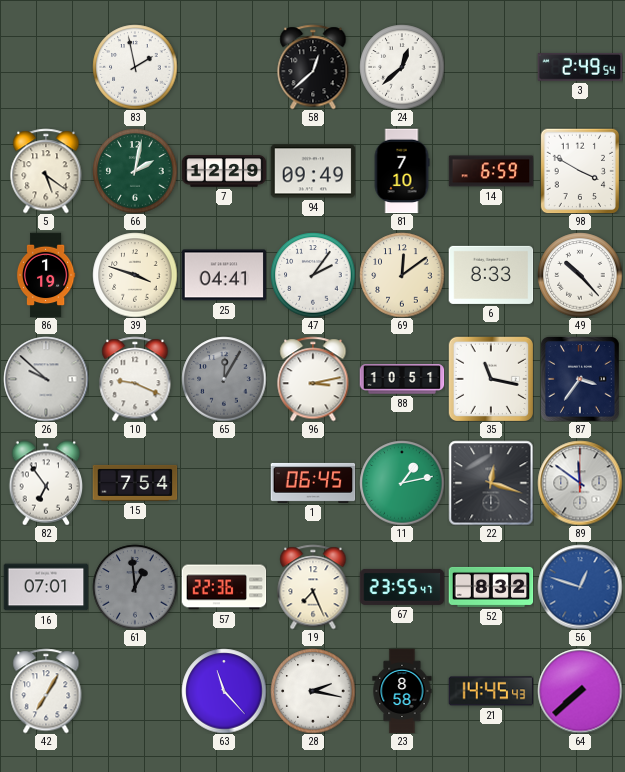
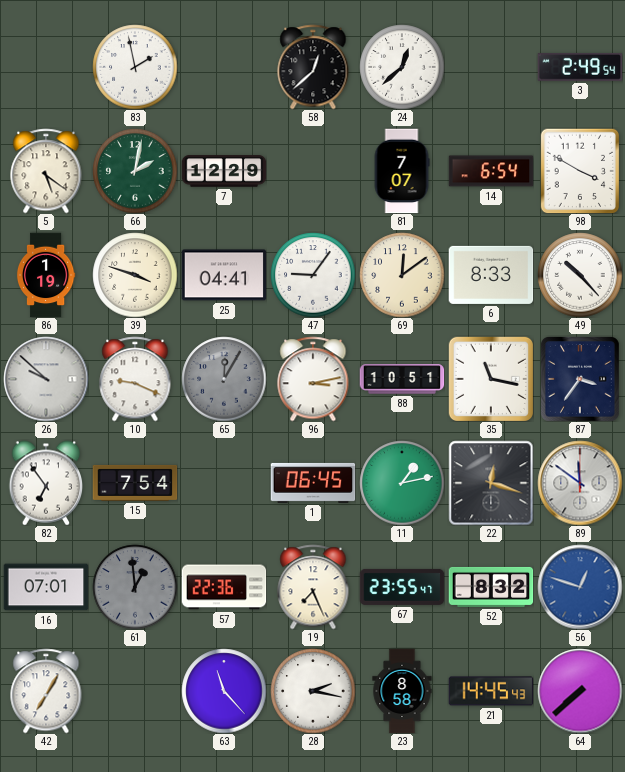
94: 09:49 -> none
81: 7:10 -> 7:07
14: 6:59 -> 6:54
47: 2:06 -> 9:06
